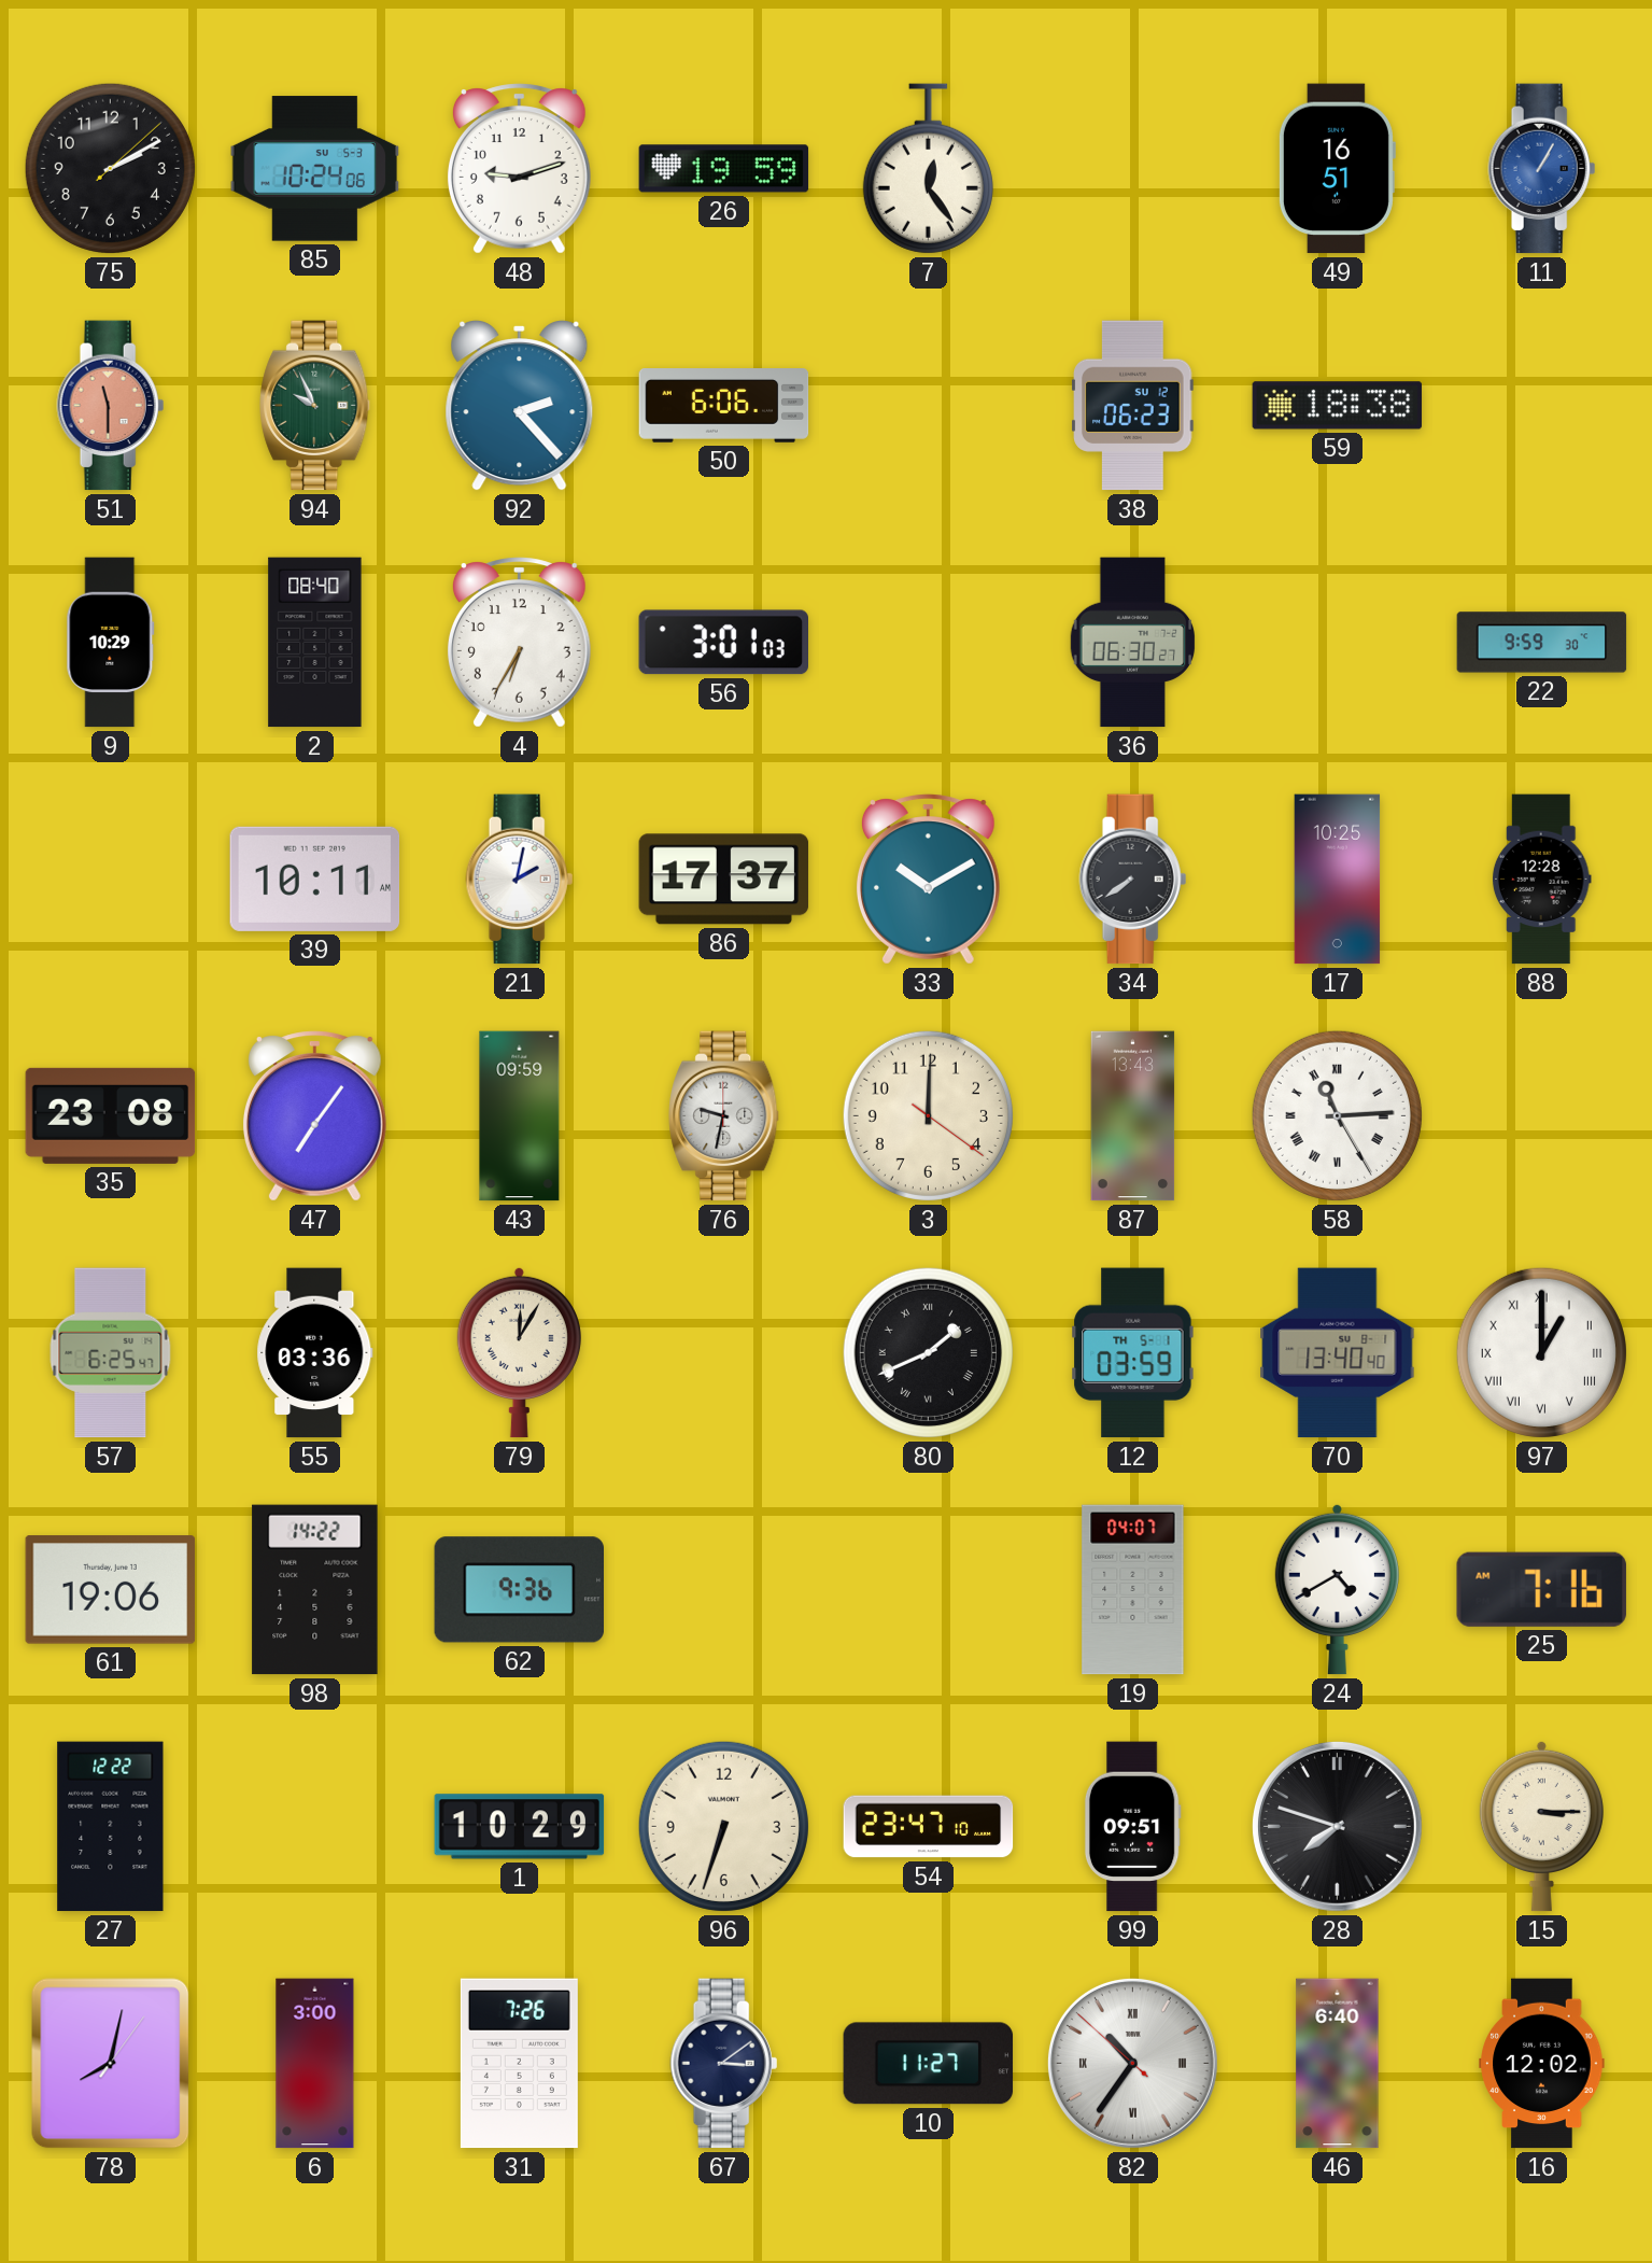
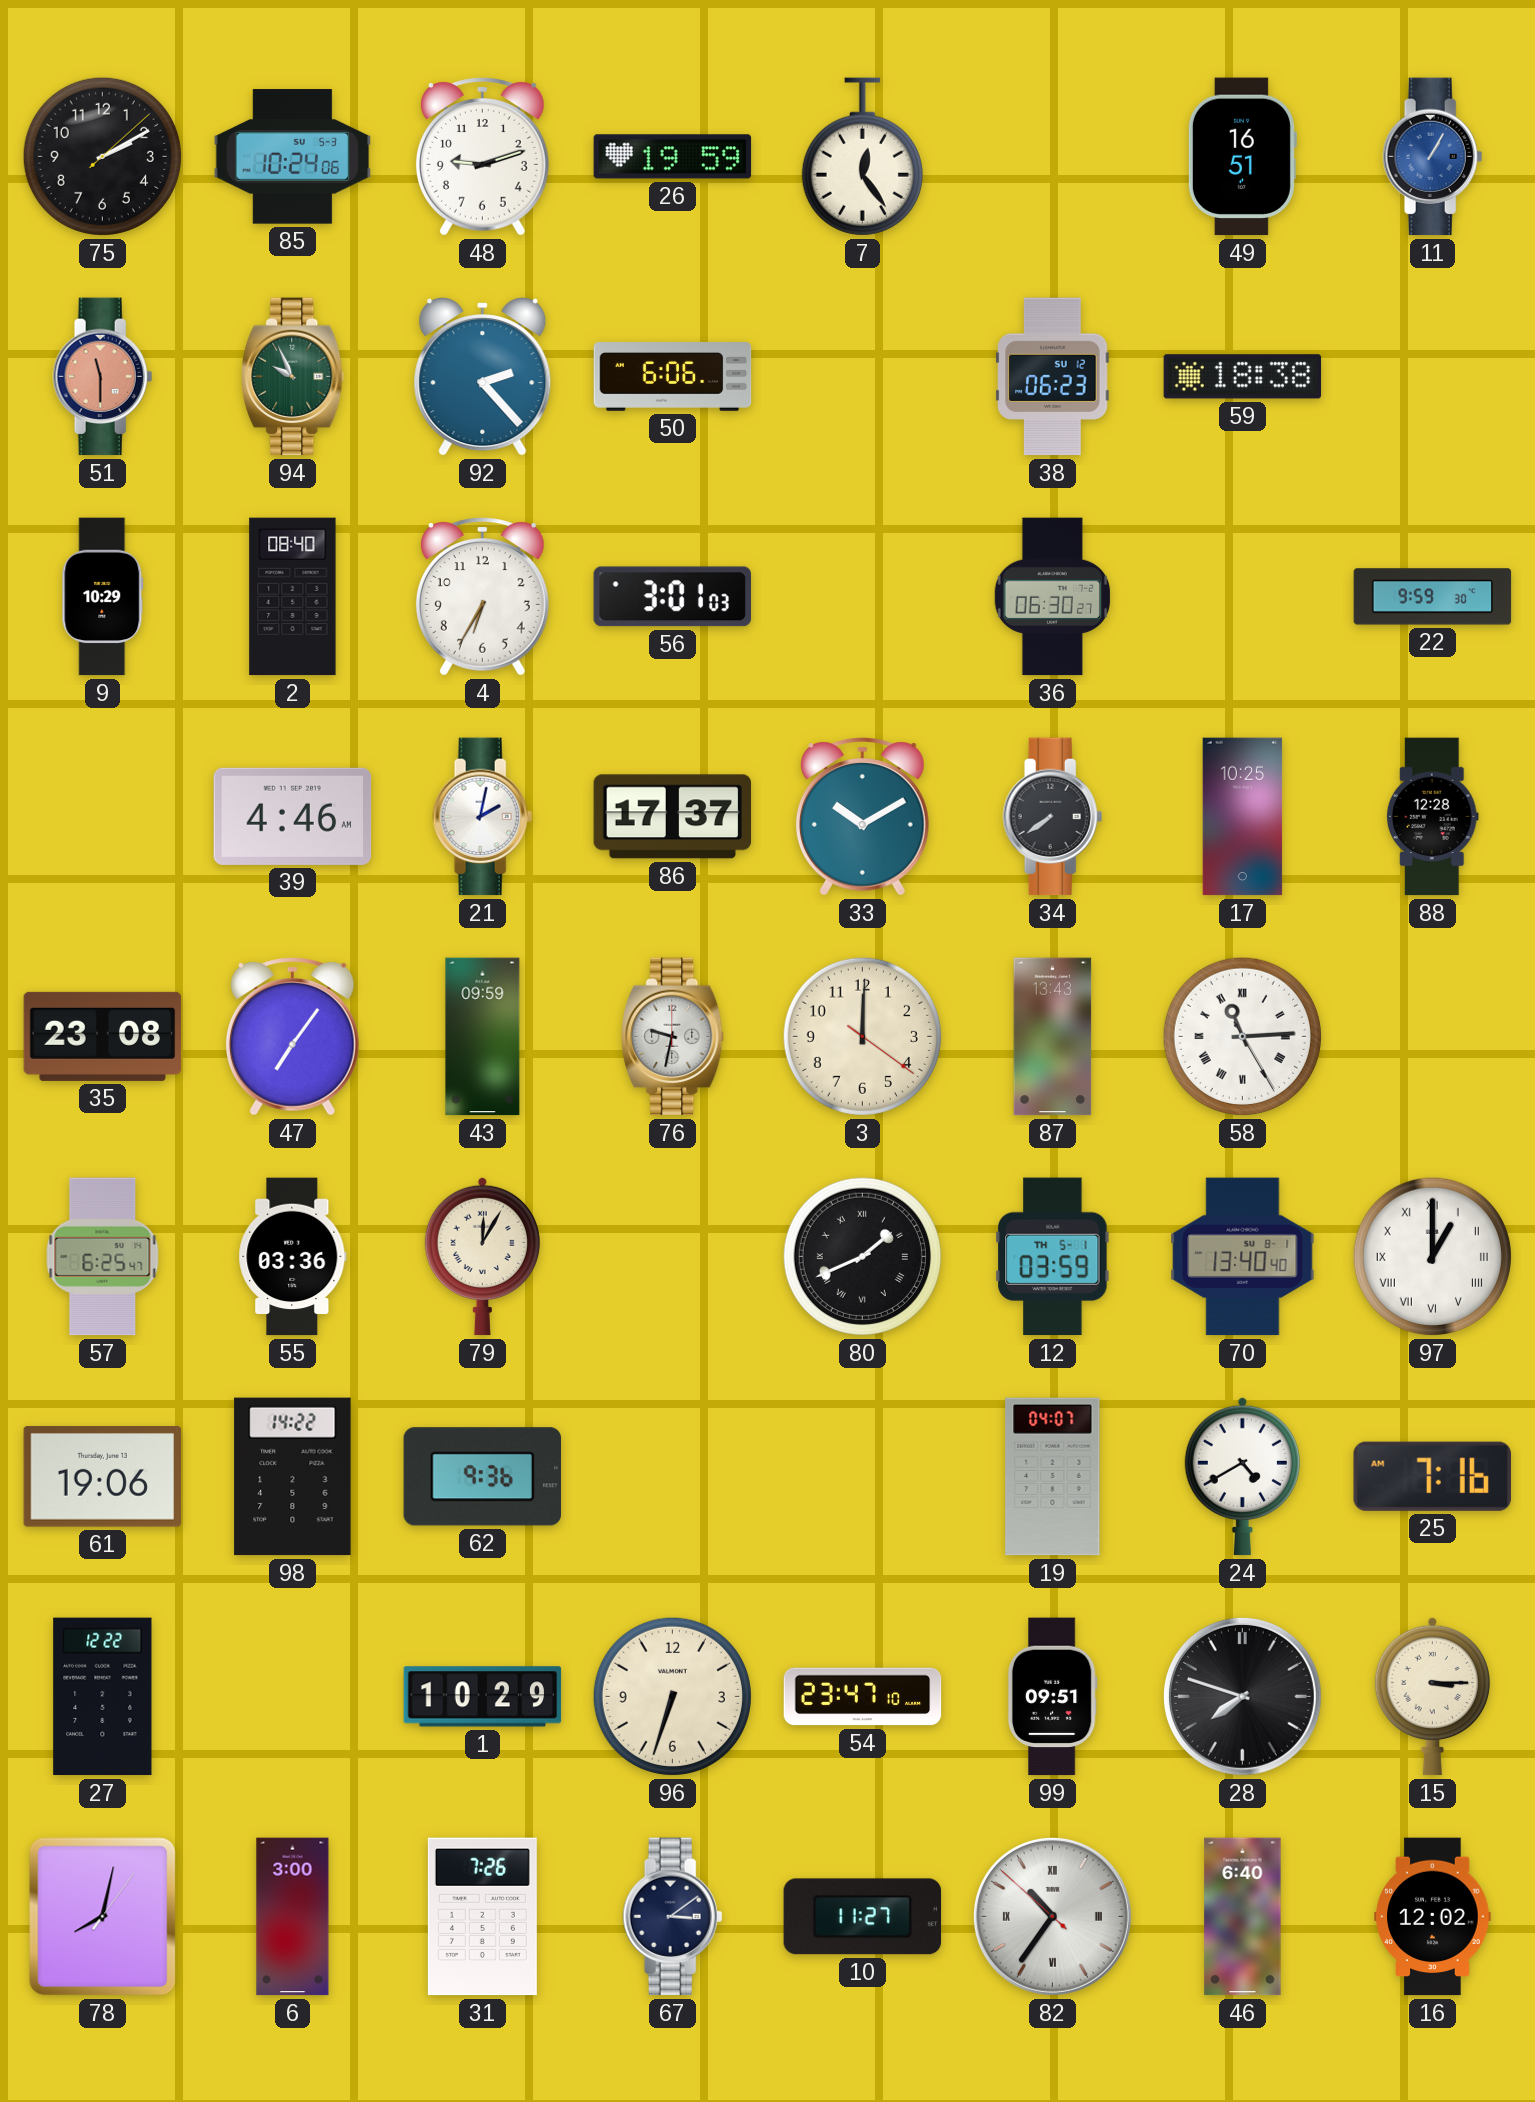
39: 10:11 -> 4:46
